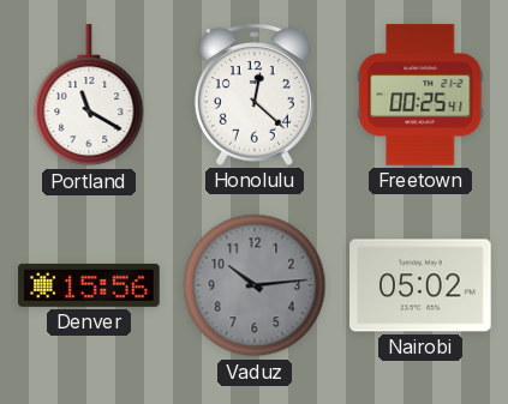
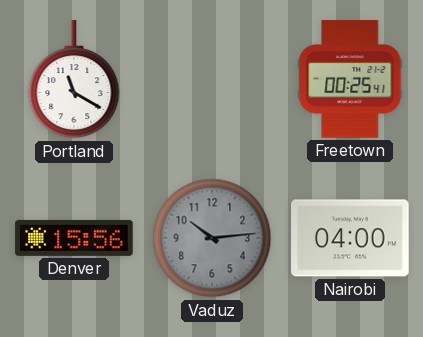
Honolulu: 12:22 -> none
Nairobi: 05:02 -> 04:00
